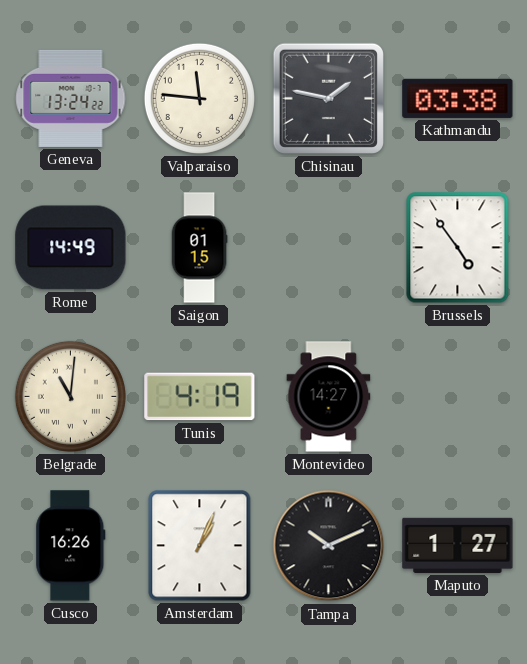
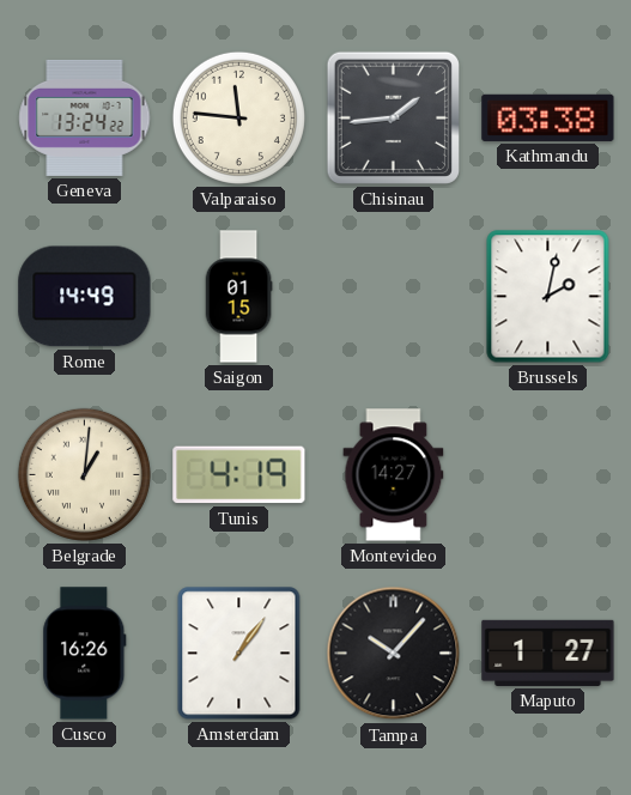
Chisinau: 1:47 -> 1:44
Brussels: 4:54 -> 2:02
Belgrade: 11:01 -> 1:01
Amsterdam: 1:04 -> 1:06
Tampa: 10:11 -> 10:07
